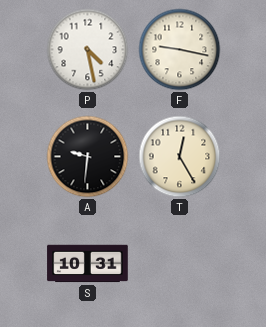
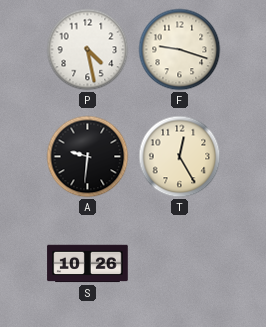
F: 9:17 -> 9:18
S: 10:31 -> 10:26
